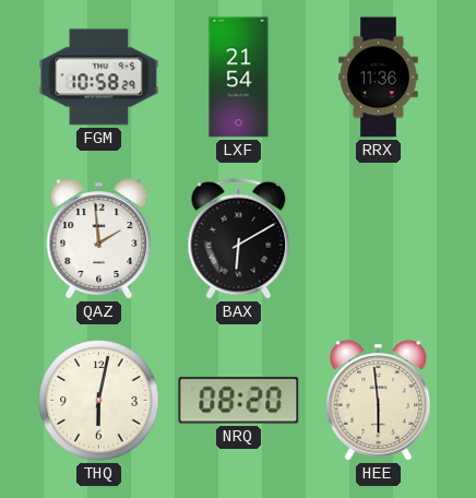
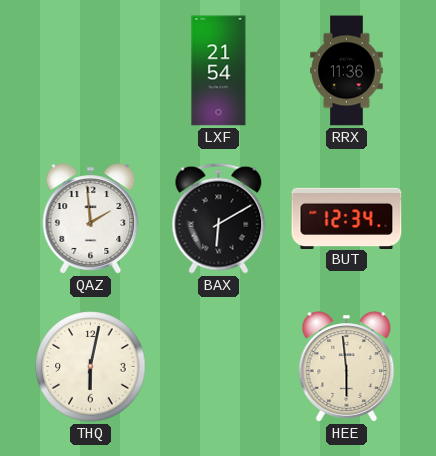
FGM: 10:58 -> none
BUT: none -> 12:34
NRQ: 08:20 -> none
